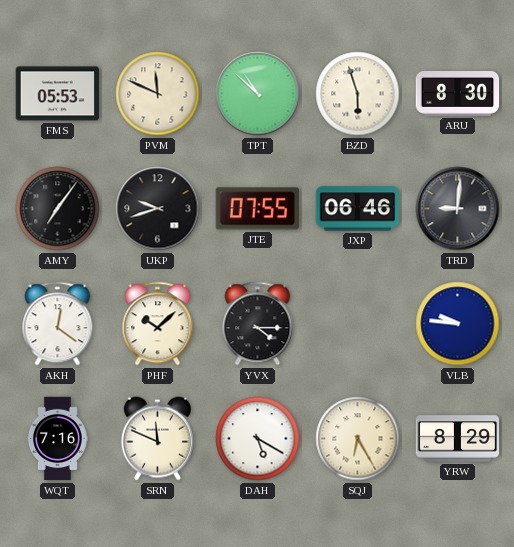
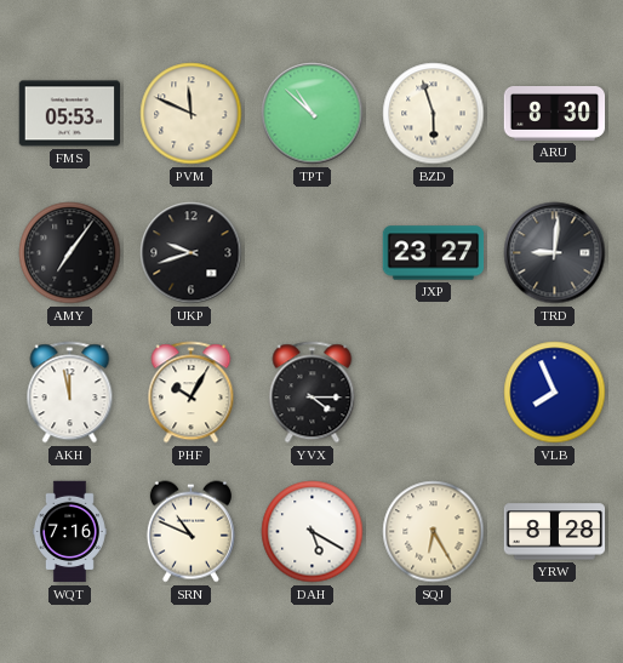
JTE: 07:55 -> none
JXP: 06:46 -> 23:27
AKH: 12:21 -> 11:58
PHF: 10:08 -> 10:05
VLB: 9:46 -> 7:56
SRN: 11:49 -> 10:49
YRW: 8:29 -> 8:28
